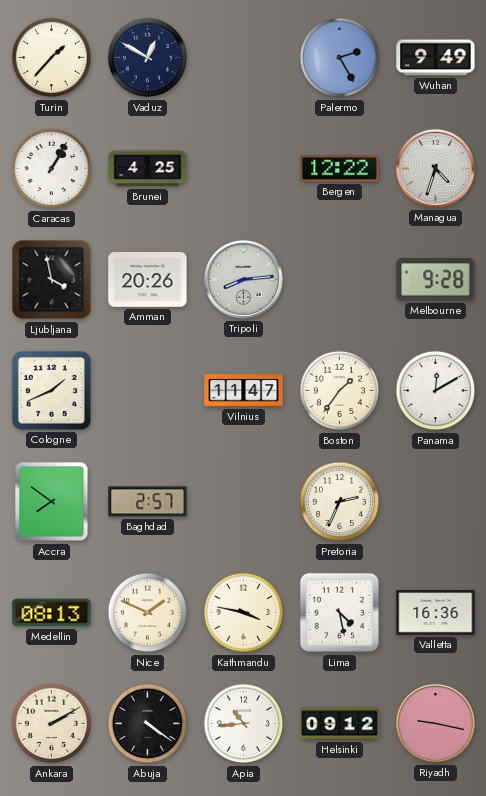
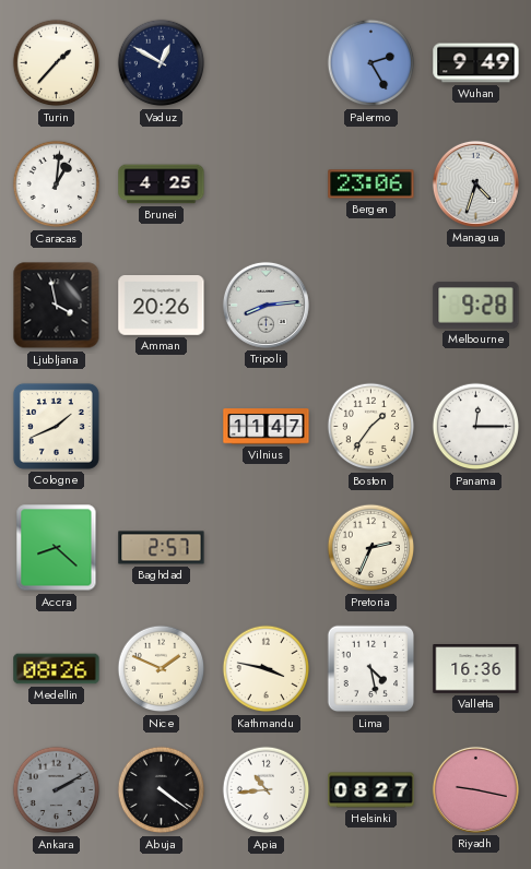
Caracas: 1:05 -> 1:01
Bergen: 12:22 -> 23:06
Panama: 12:10 -> 12:15
Accra: 7:51 -> 8:22
Medellin: 08:13 -> 08:26
Ankara dial: cream -> grey
Helsinki: 09:12 -> 08:27
